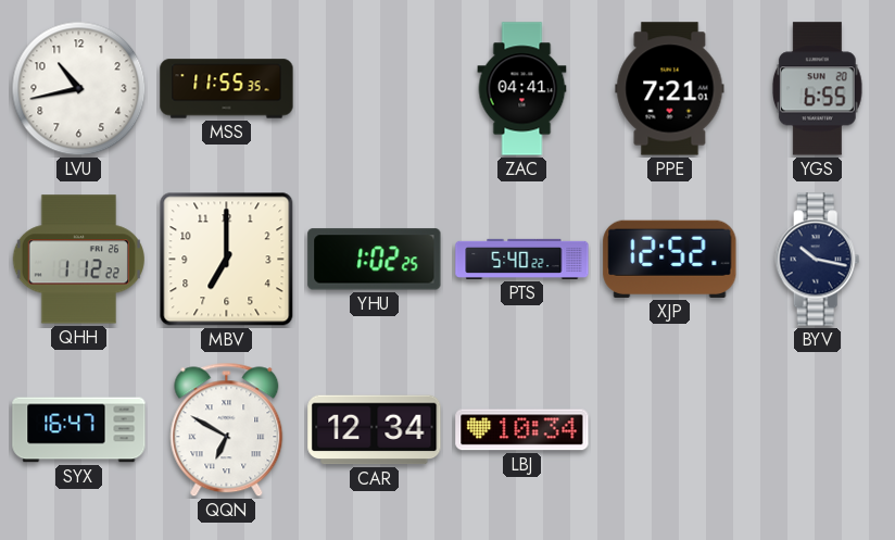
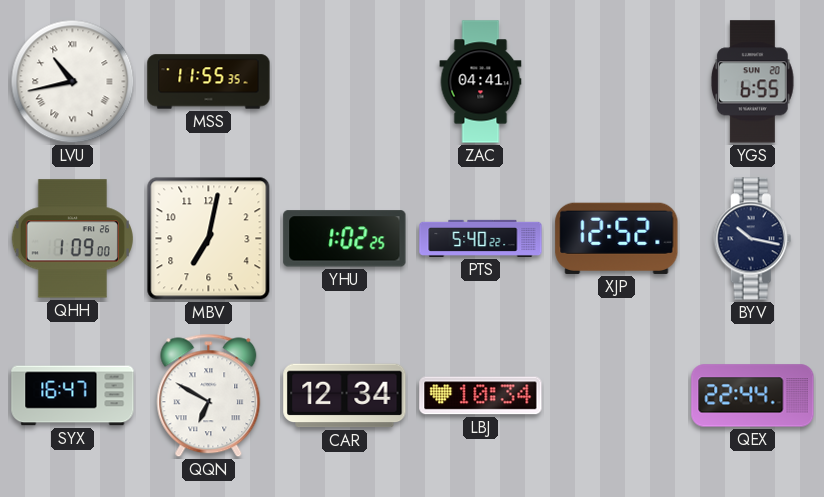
LVU numerals: Arabic -> Roman
PPE: 7:21 -> none
QHH: 1:12 -> 1:09
MBV: 7:00 -> 7:02
QEX: none -> 22:44
